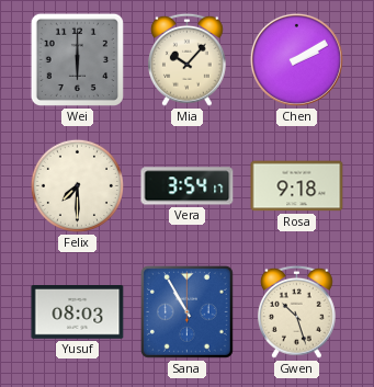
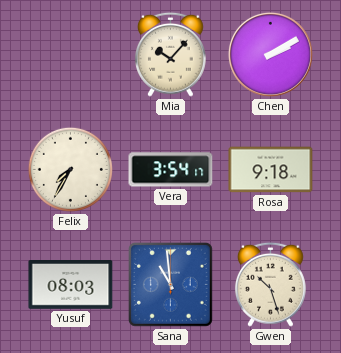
Wei: 6:00 -> none
Felix: 7:30 -> 7:35
Sana: 10:55 -> 10:59
